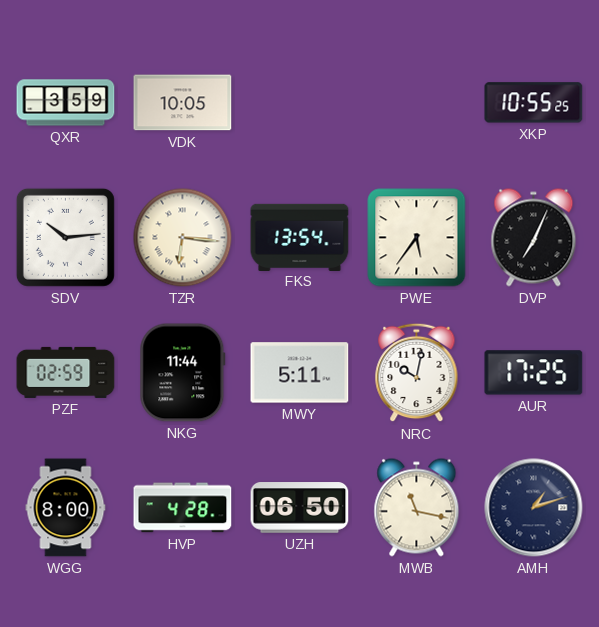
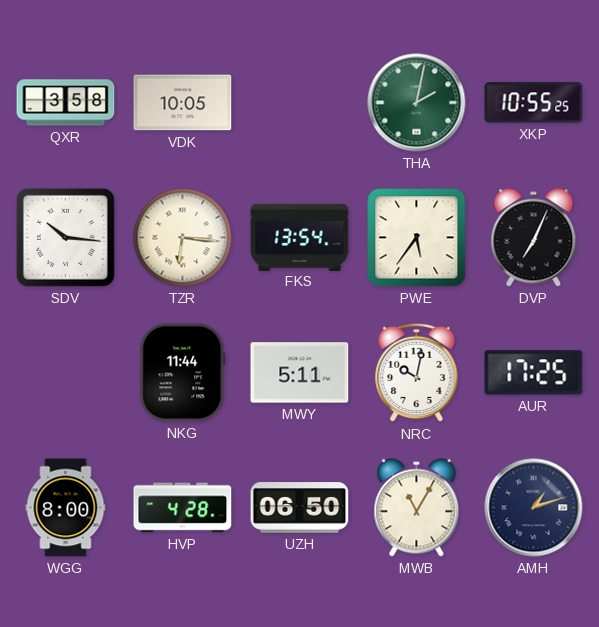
QXR: 3:59 -> 3:58
THA: none -> 2:02
SDV: 10:14 -> 10:16
PZF: 02:59 -> none
MWB: 11:17 -> 11:05
